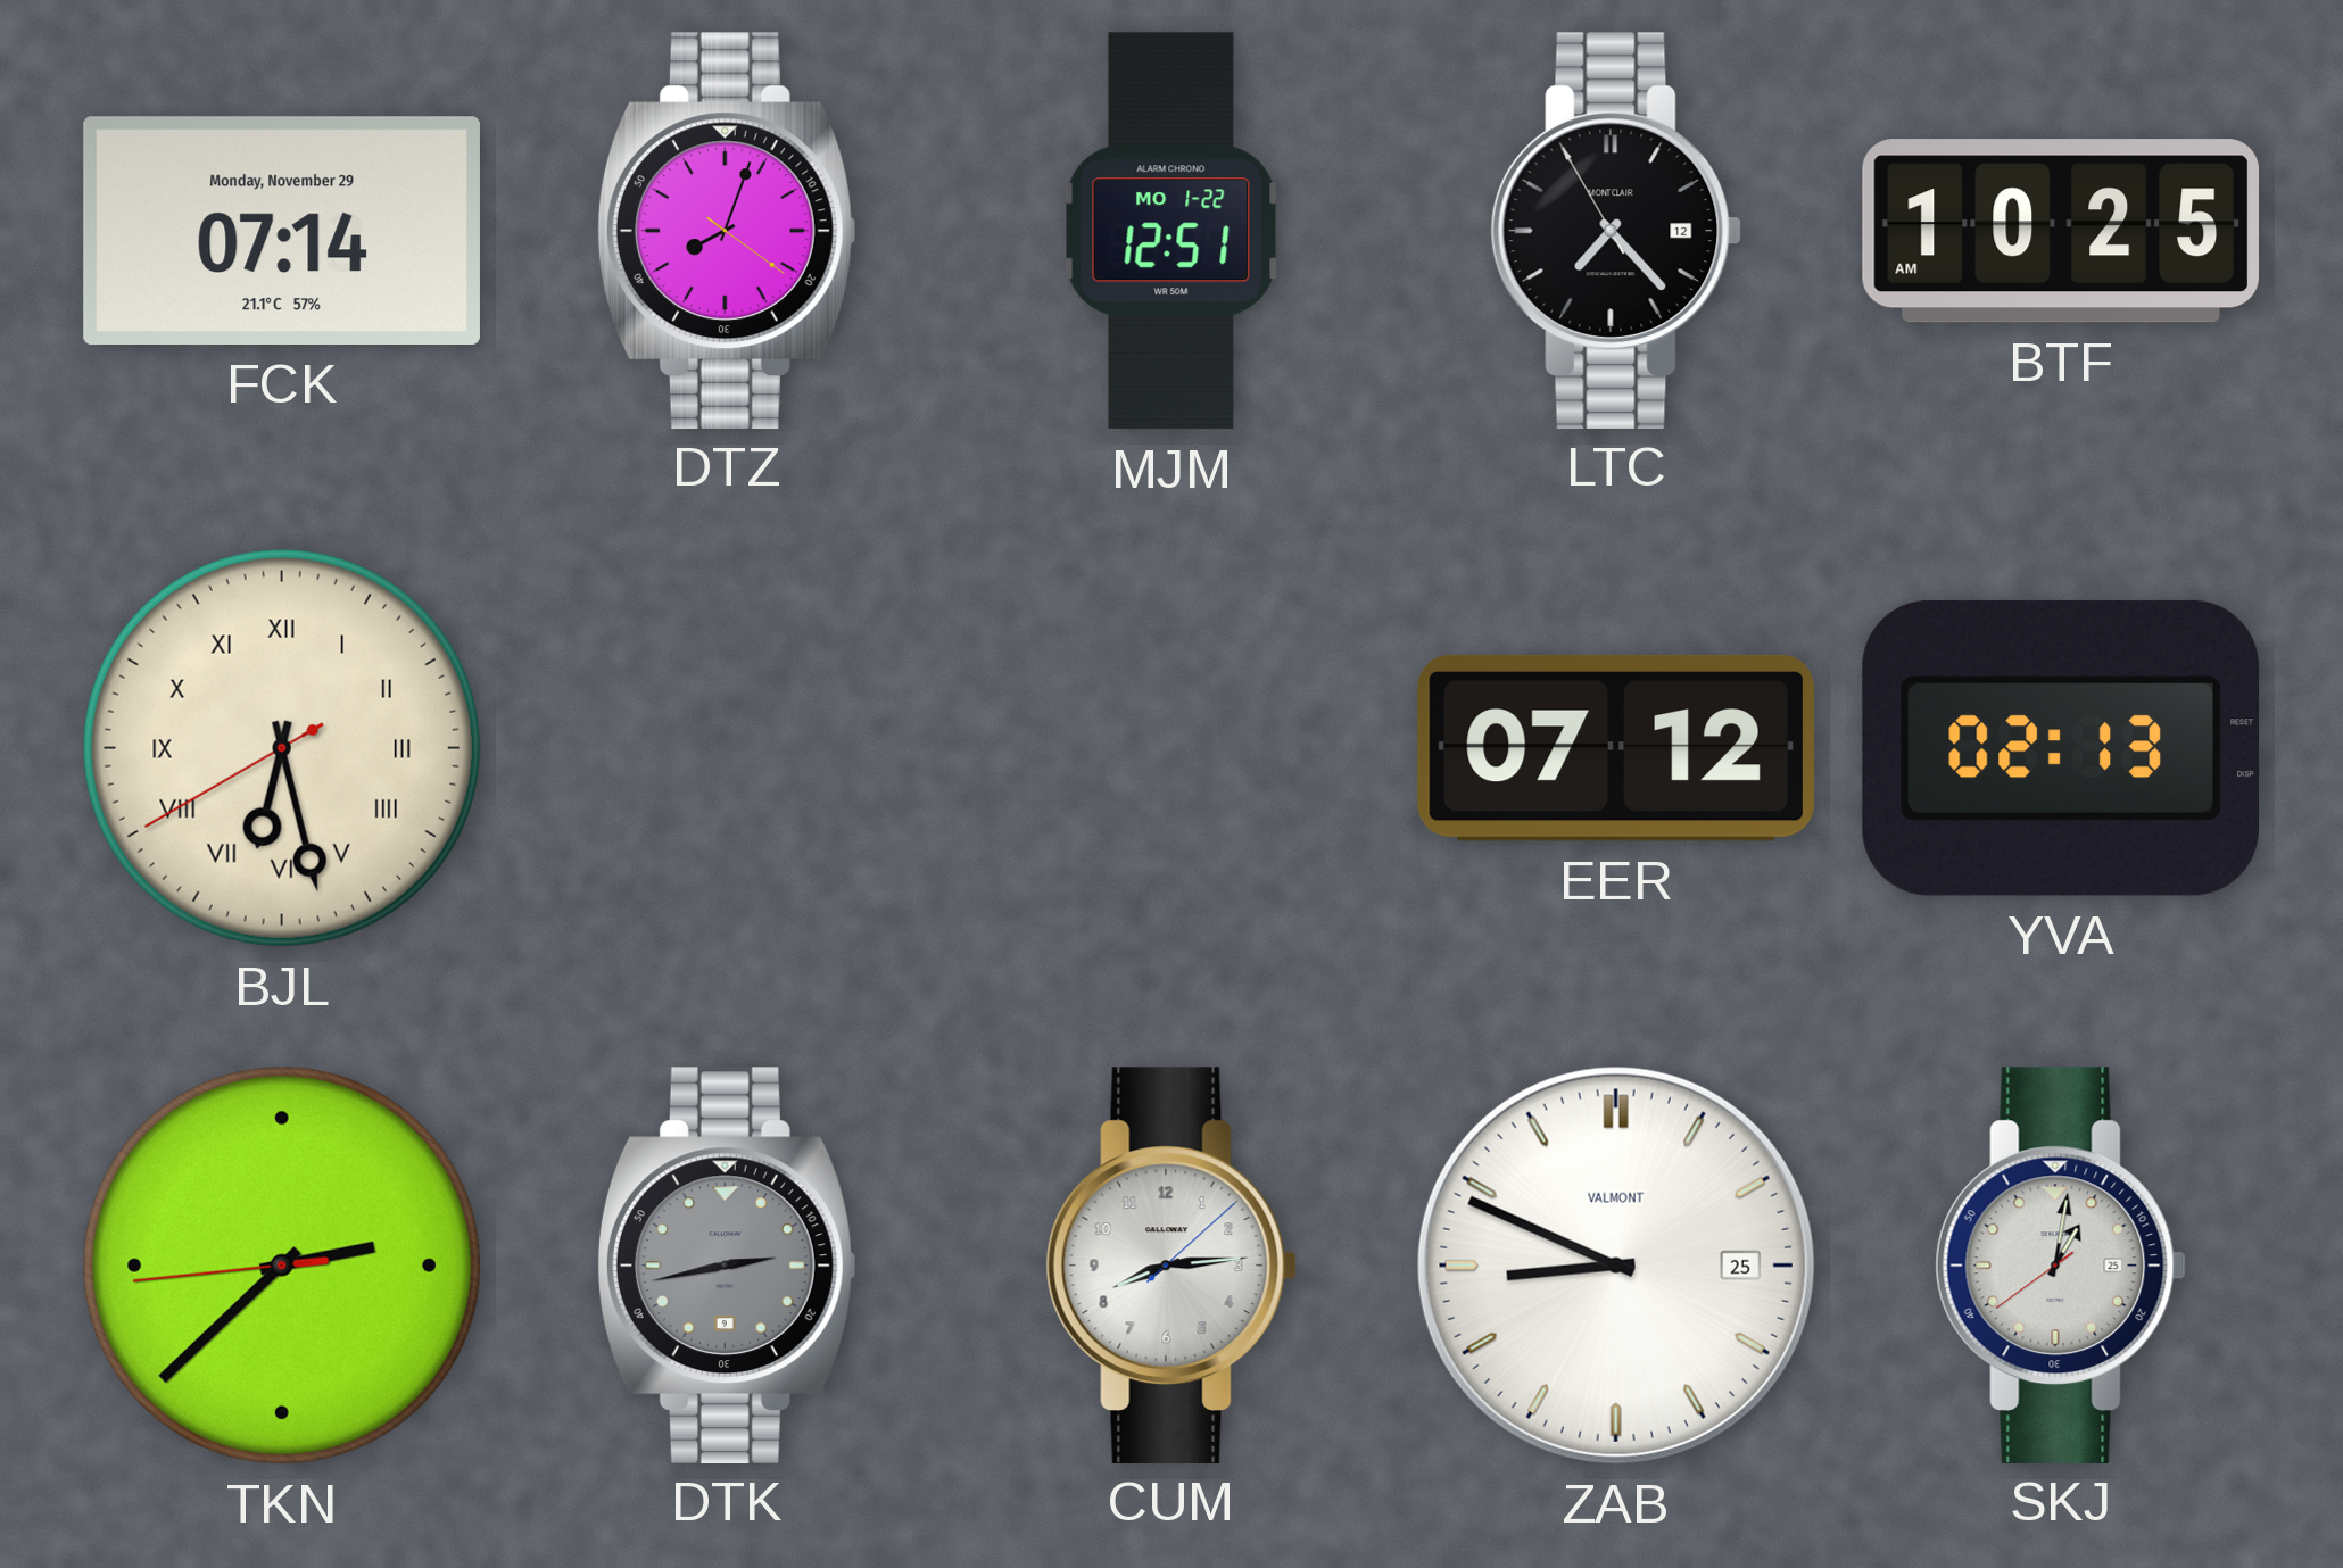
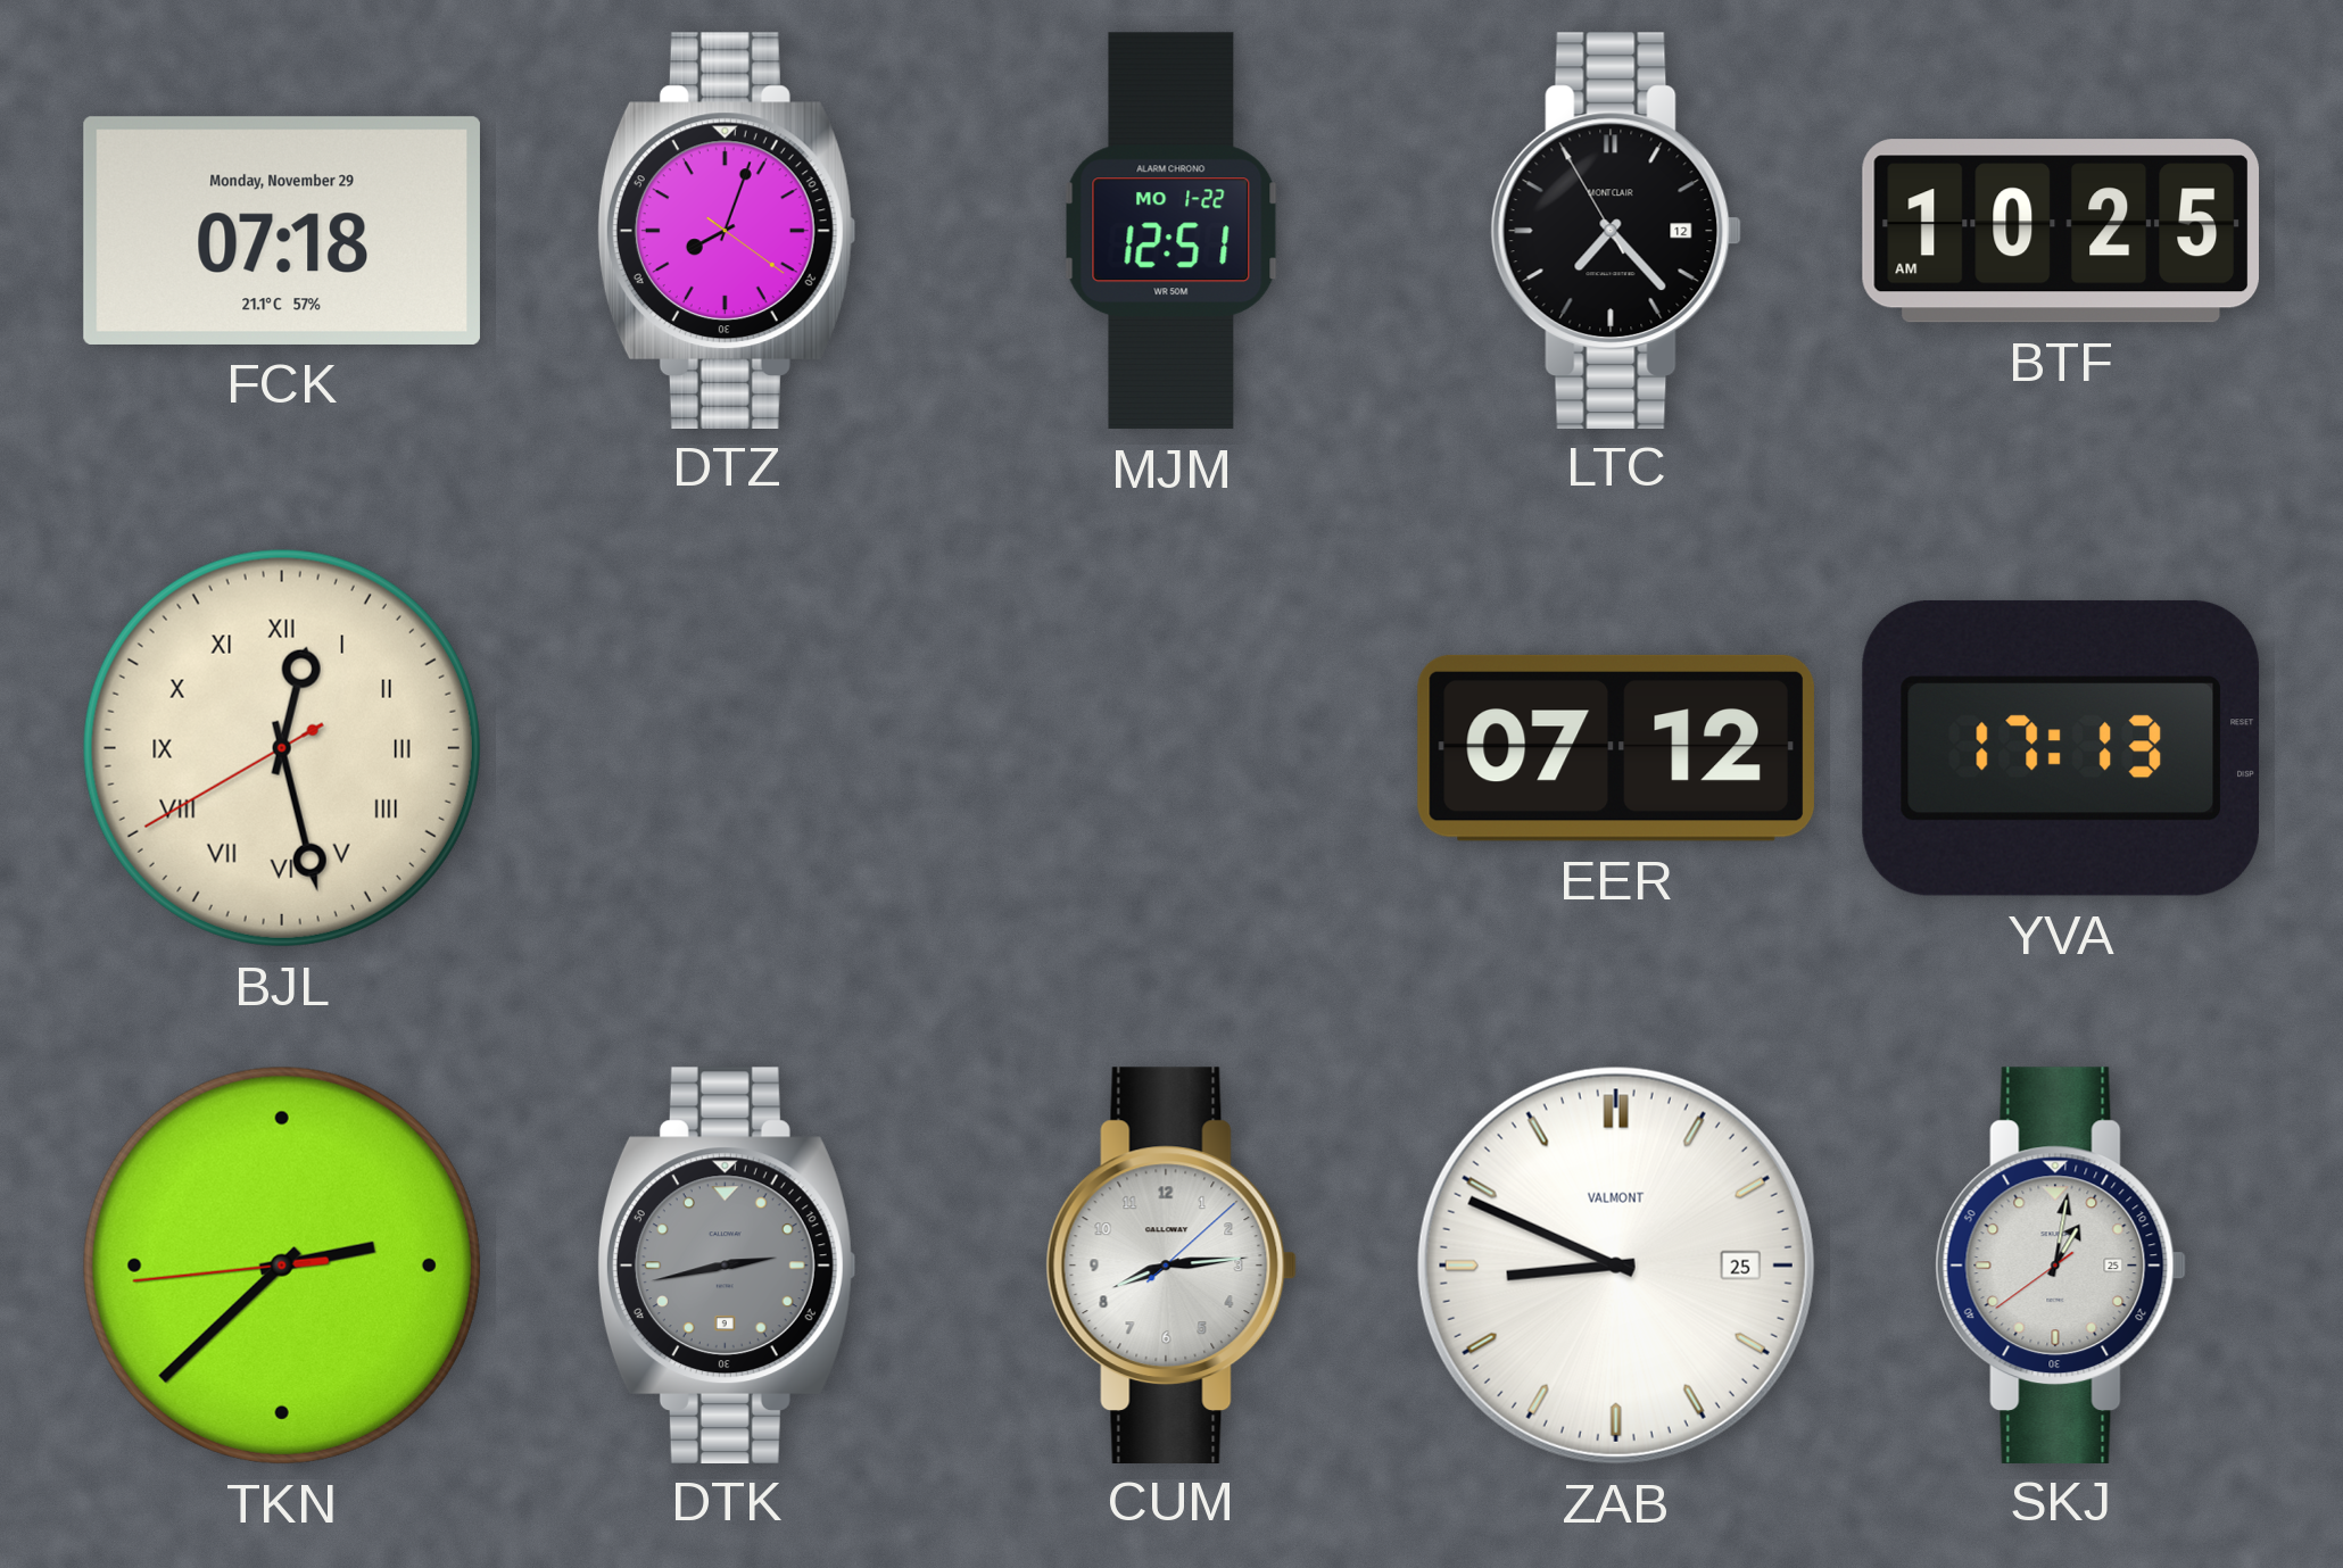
FCK: 07:14 -> 07:18
BJL: 6:27 -> 12:27
YVA: 02:13 -> 17:13
